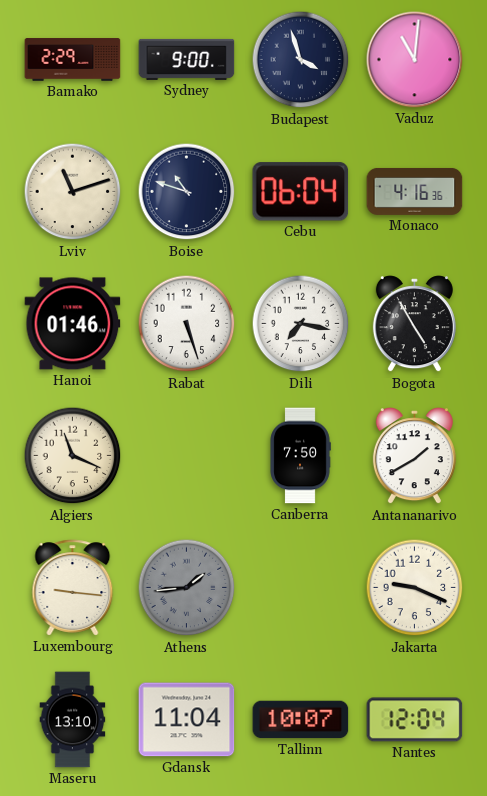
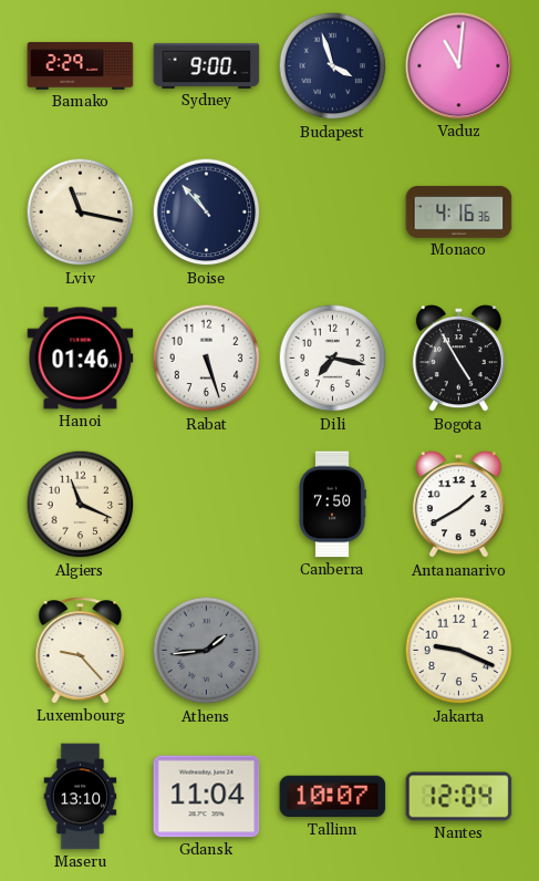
Lviv: 11:12 -> 11:17
Boise: 10:48 -> 10:53
Cebu: 06:04 -> none
Luxembourg: 9:16 -> 9:23
